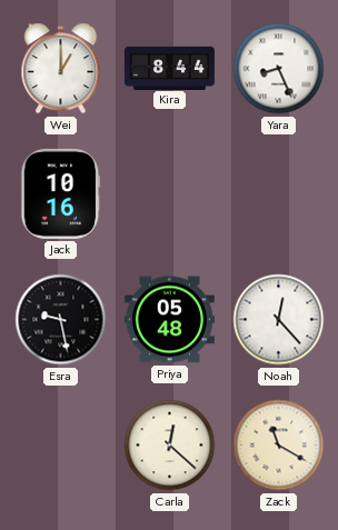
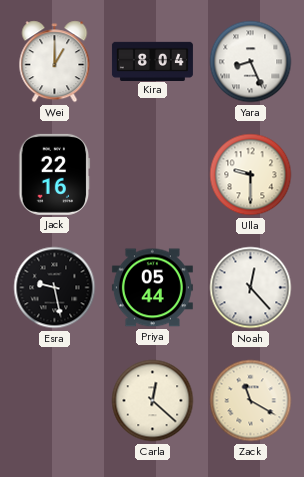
Kira: 8:44 -> 8:04
Jack: 10:16 -> 22:16
Ulla: none -> 9:30
Priya: 05:48 -> 05:44
